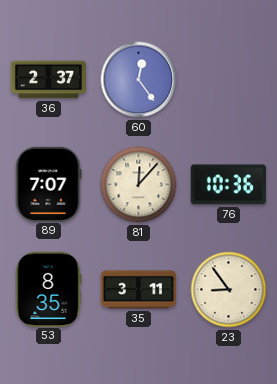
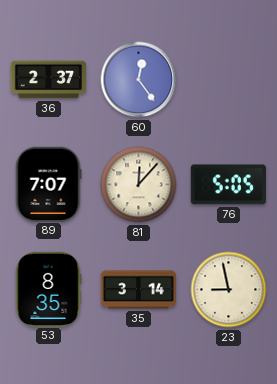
76: 10:36 -> 5:05
35: 3:11 -> 3:14
23: 8:54 -> 8:58
